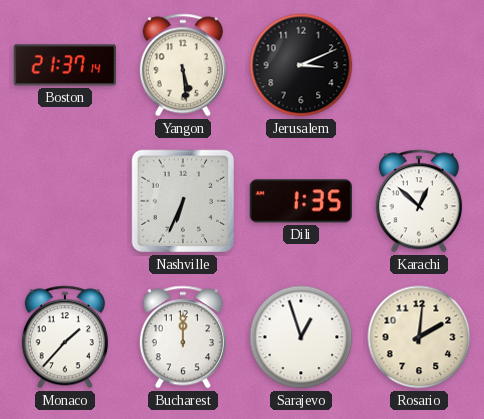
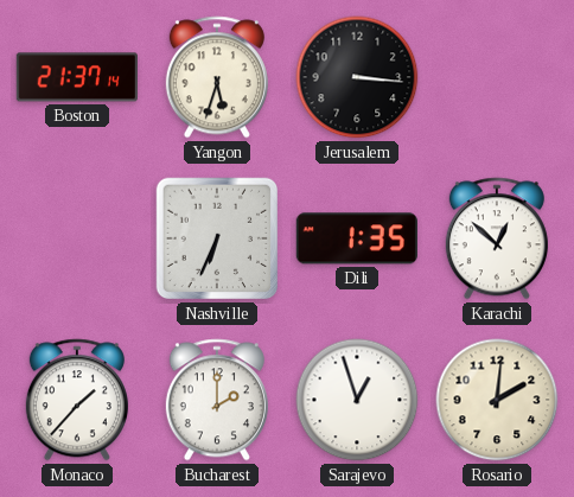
Yangon: 5:29 -> 5:33
Jerusalem: 3:11 -> 3:16
Bucharest: 12:00 -> 2:00
